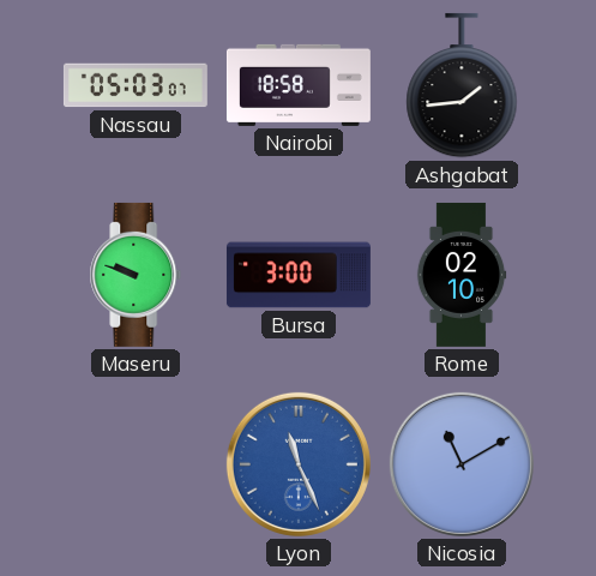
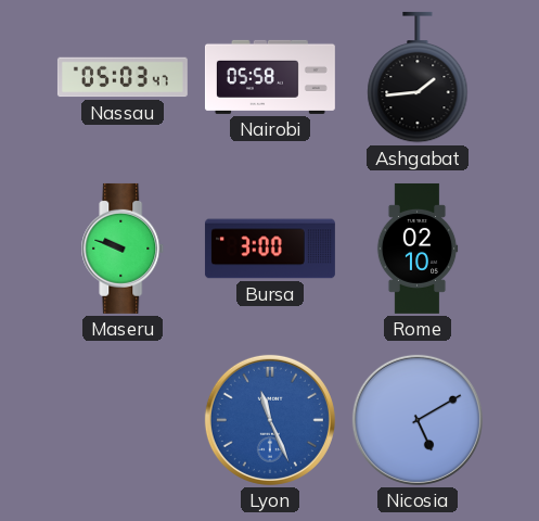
Nassau: 05:03:07 -> 05:03:47
Nairobi: 18:58 -> 05:58
Nicosia: 11:10 -> 5:10
